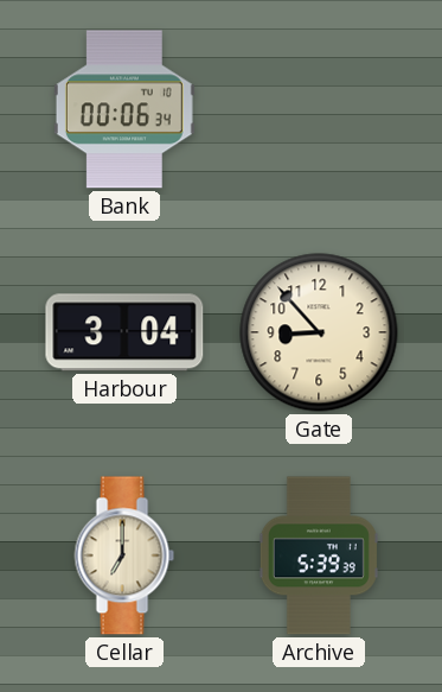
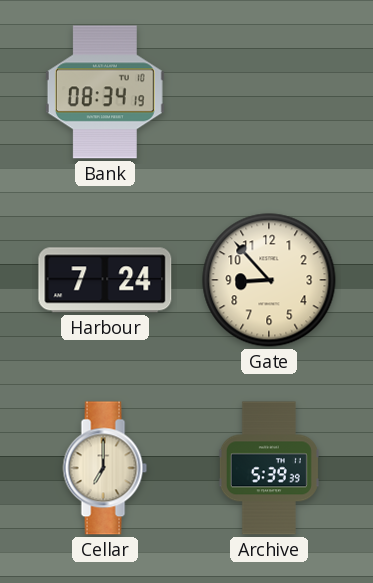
Bank: 00:06 -> 08:34
Harbour: 3:04 -> 7:24
